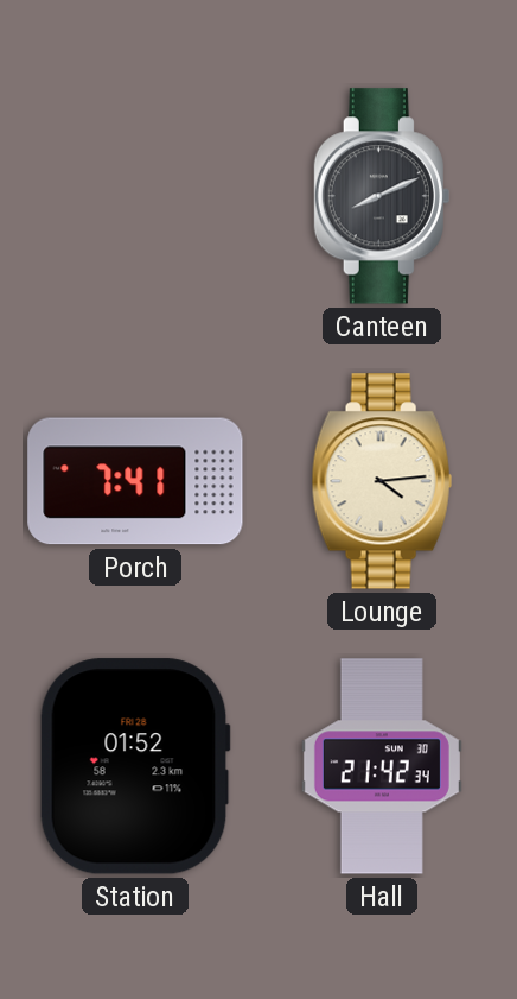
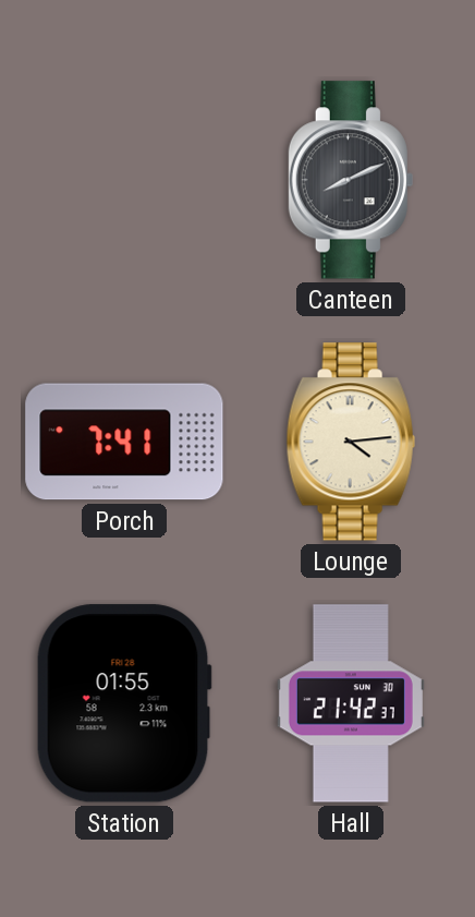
Station: 01:52 -> 01:55
Hall: 21:42:34 -> 21:42:37
